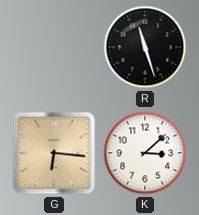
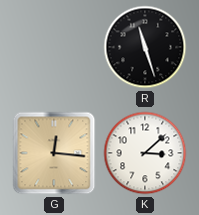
G: 6:16 -> 12:16
